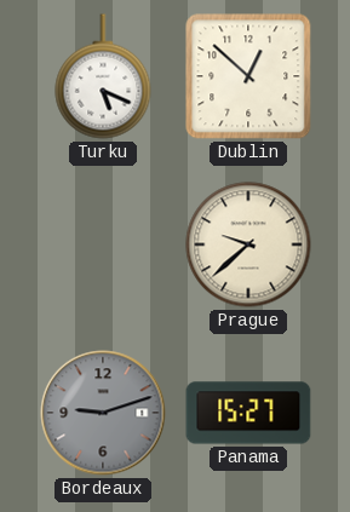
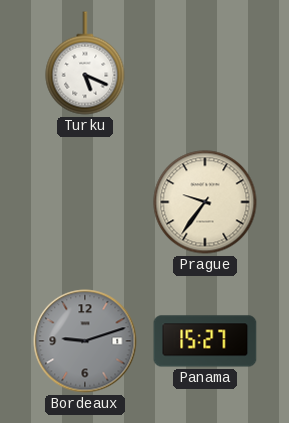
Dublin: 12:52 -> none
Prague: 9:38 -> 9:36
